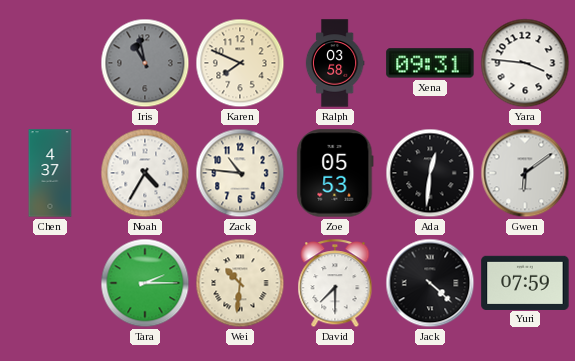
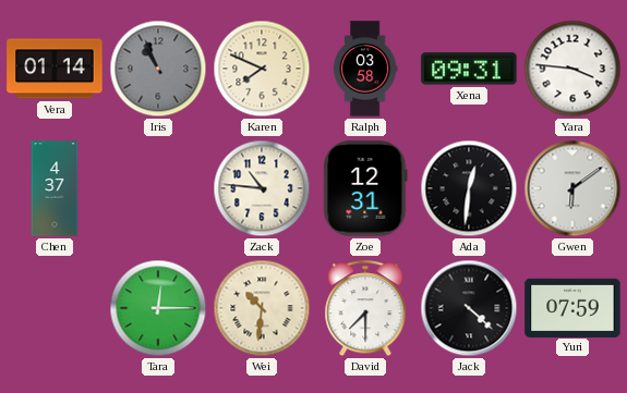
Vera: none -> 01:14
Iris: 10:58 -> 10:56
Noah: 4:35 -> none
Zoe: 05:53 -> 12:31
Tara: 2:15 -> 12:15
